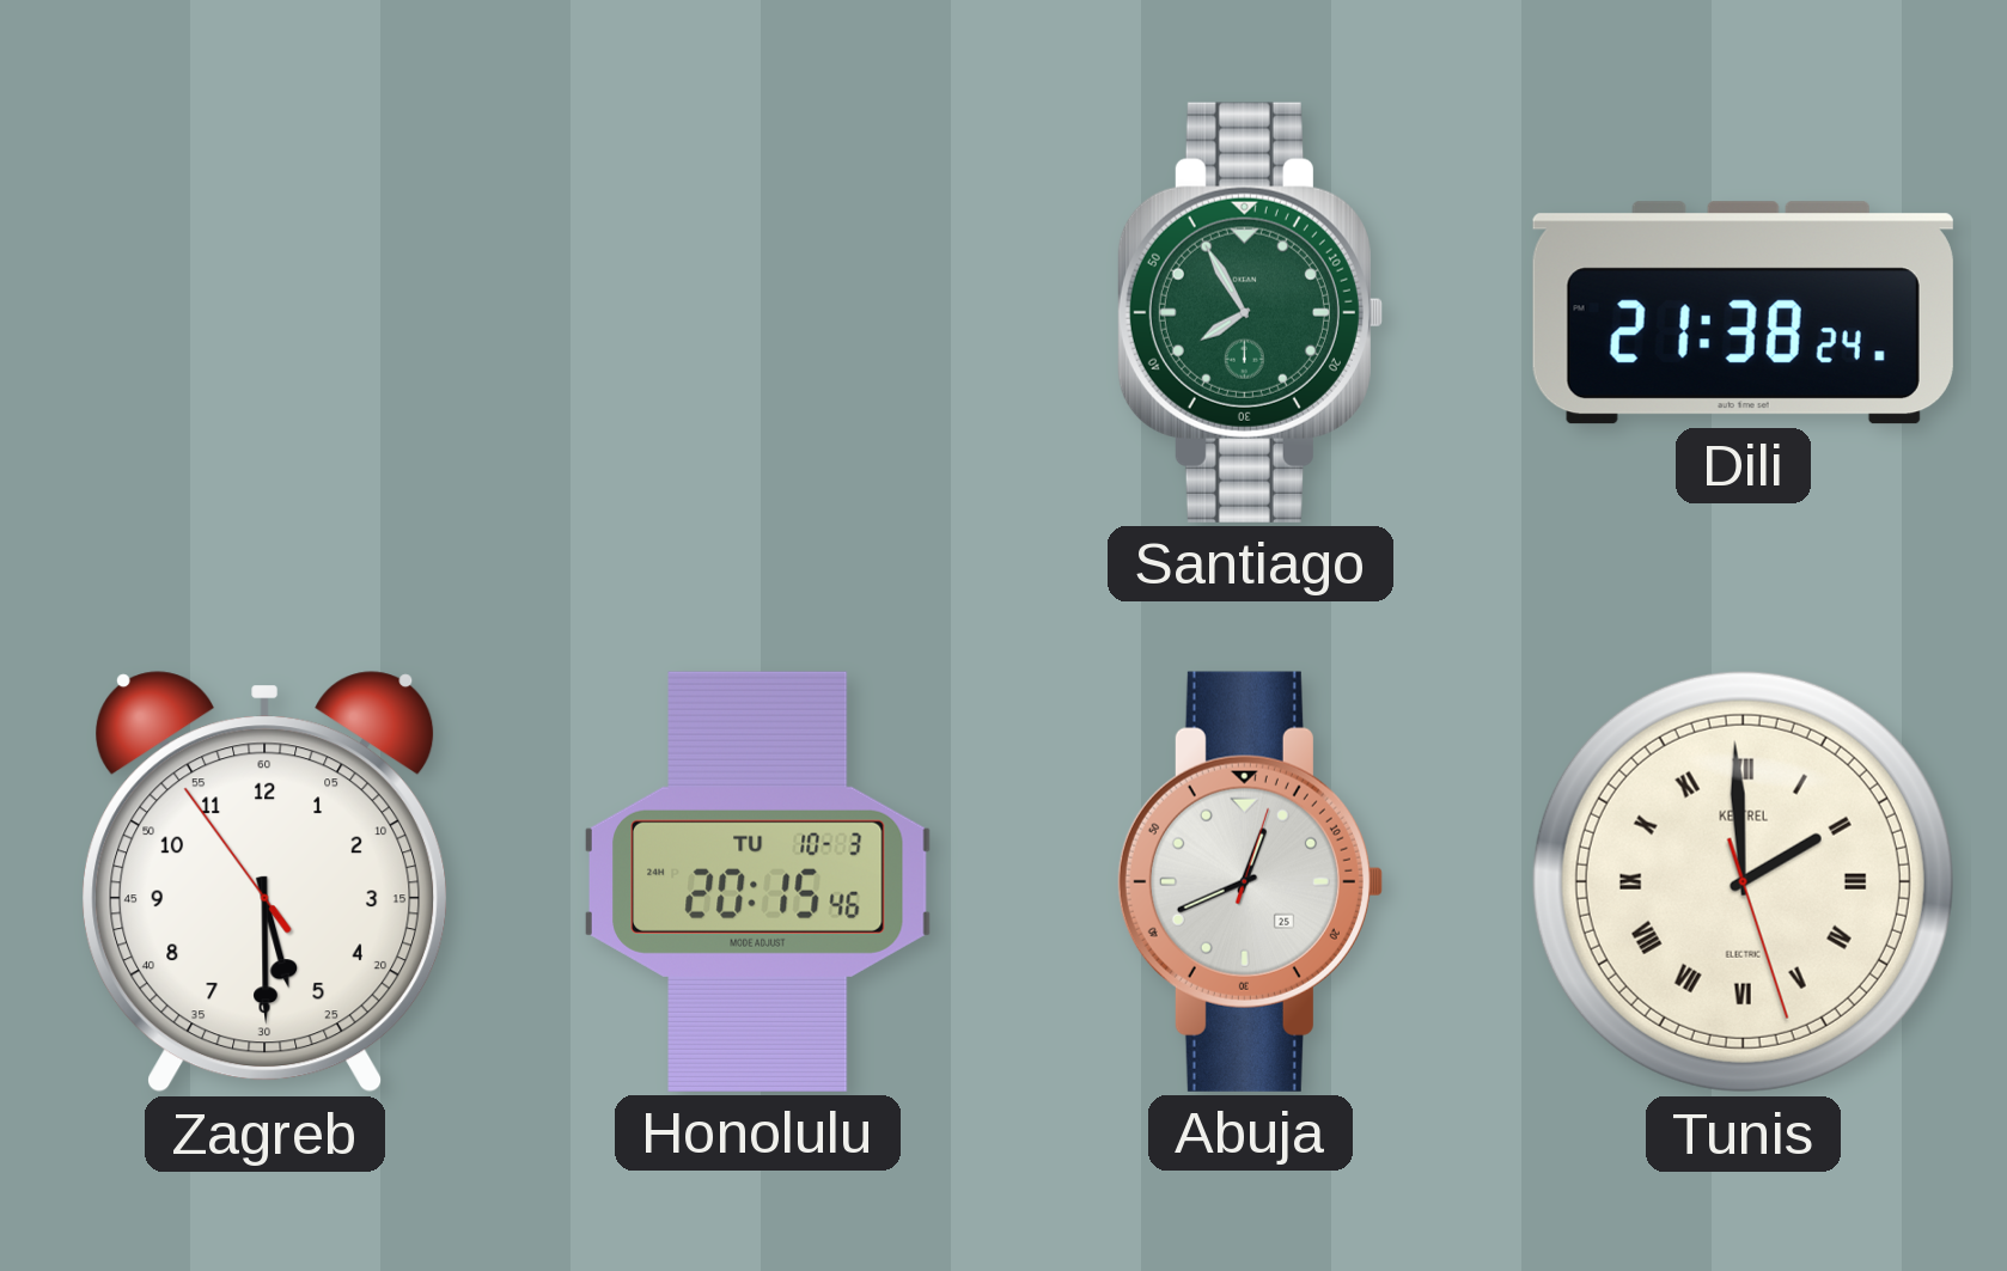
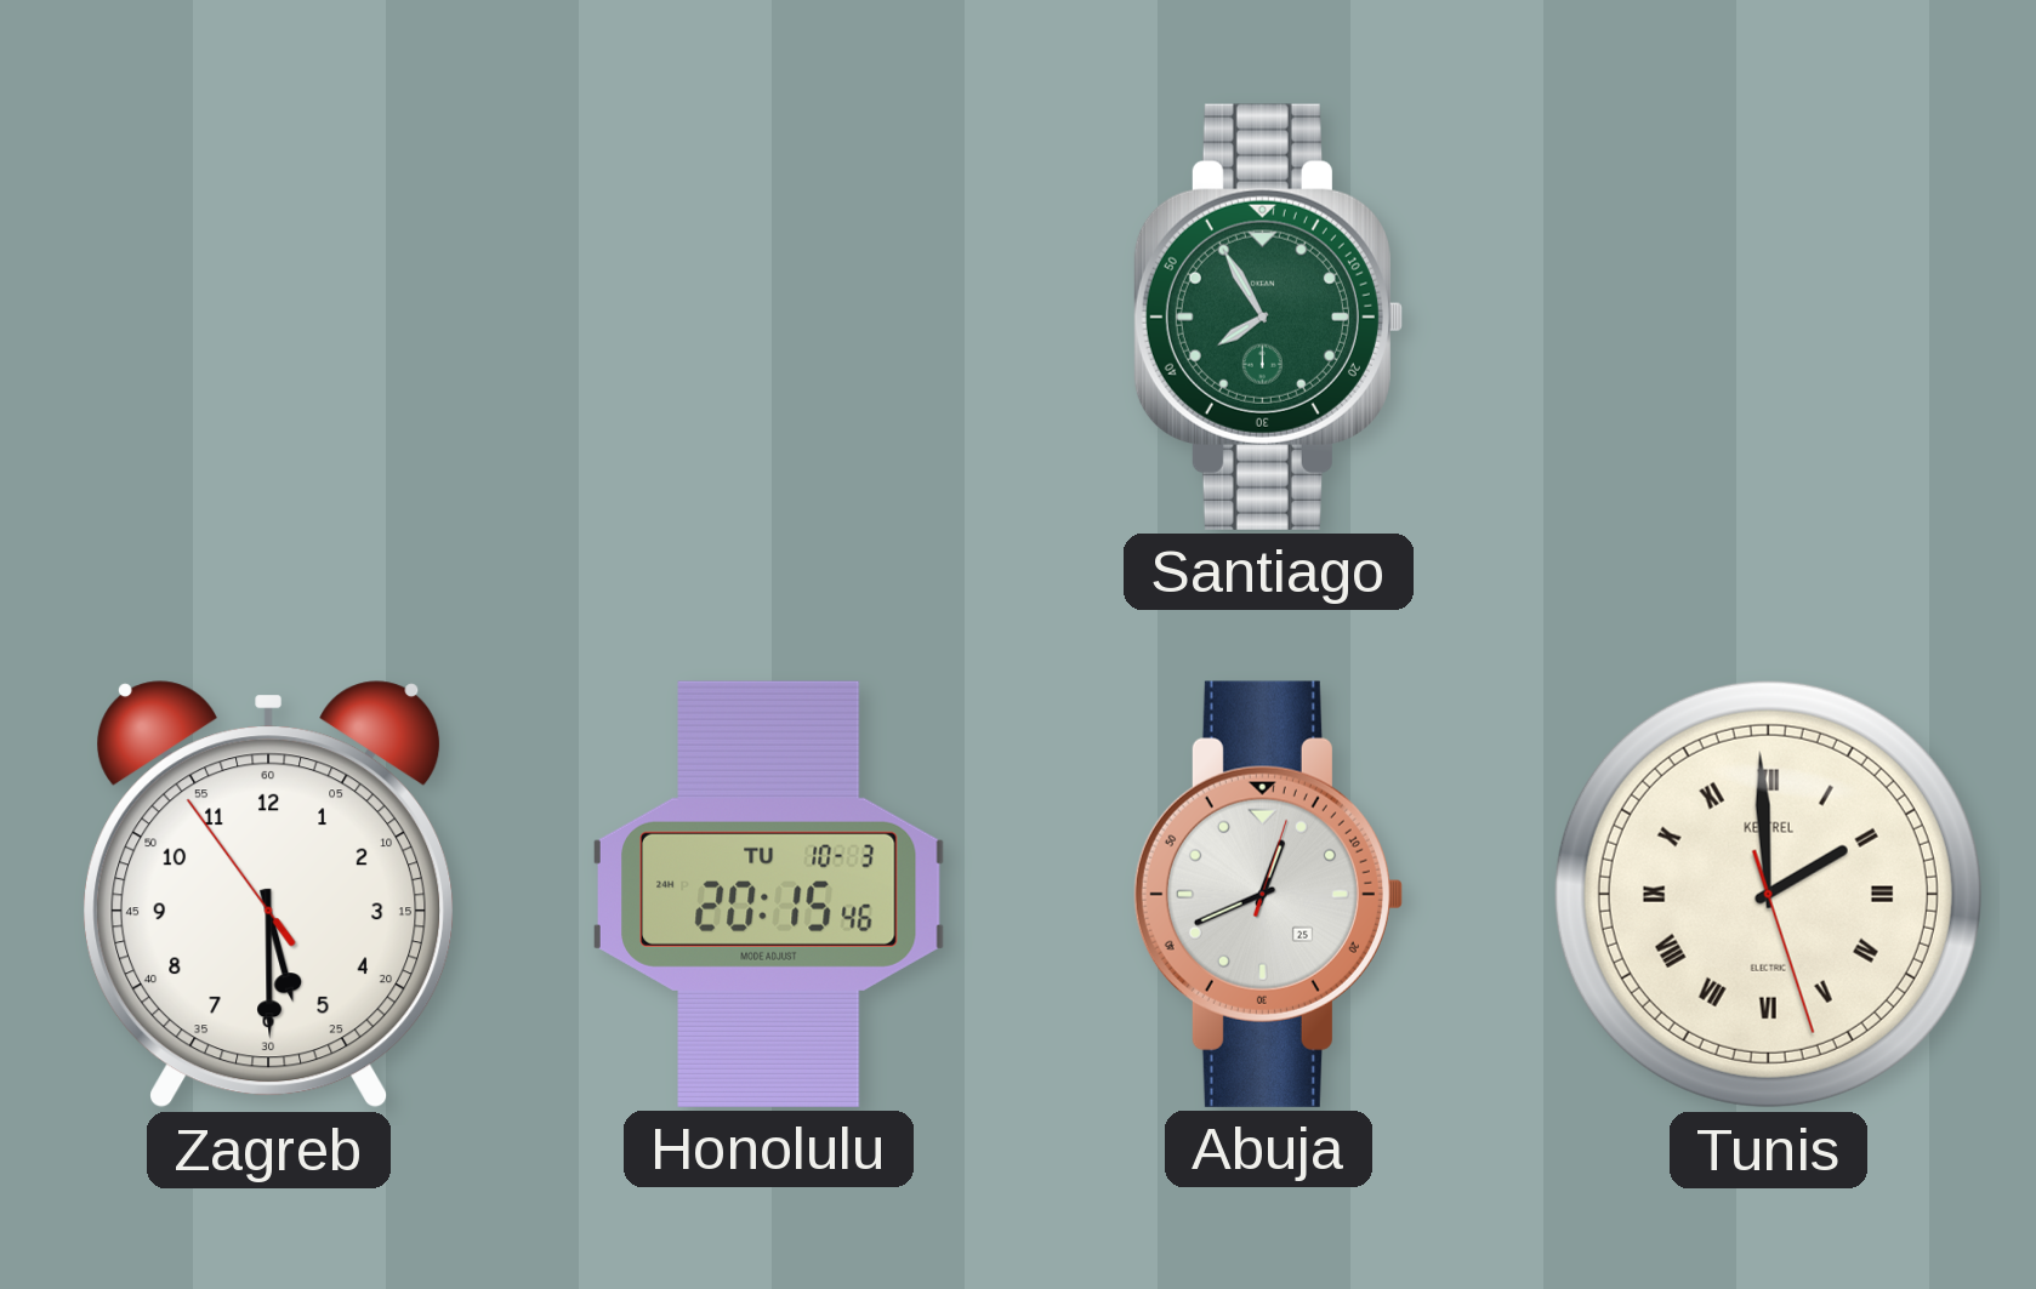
Dili: 21:38 -> none
